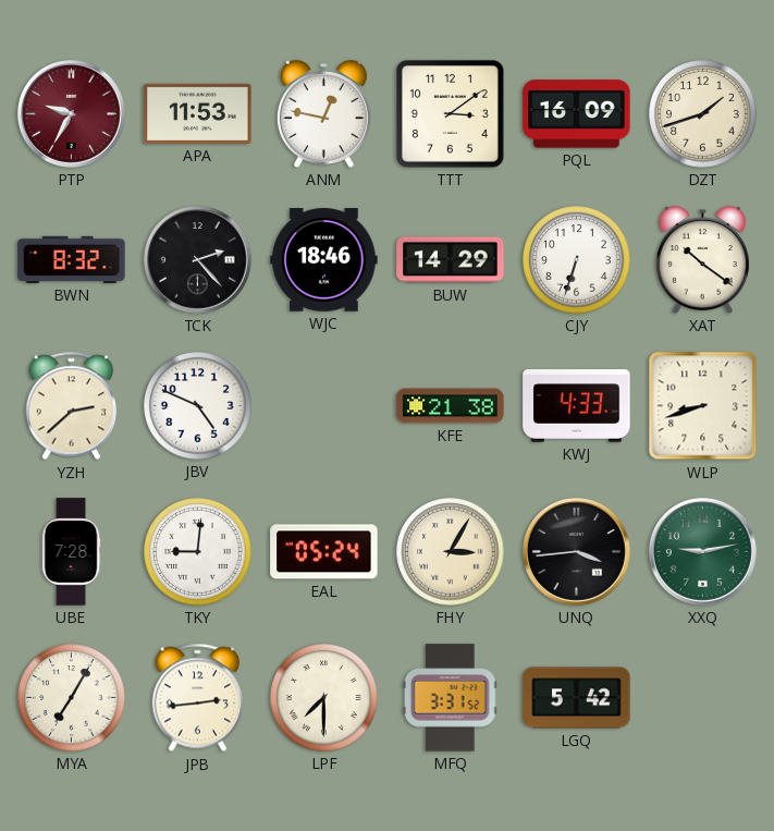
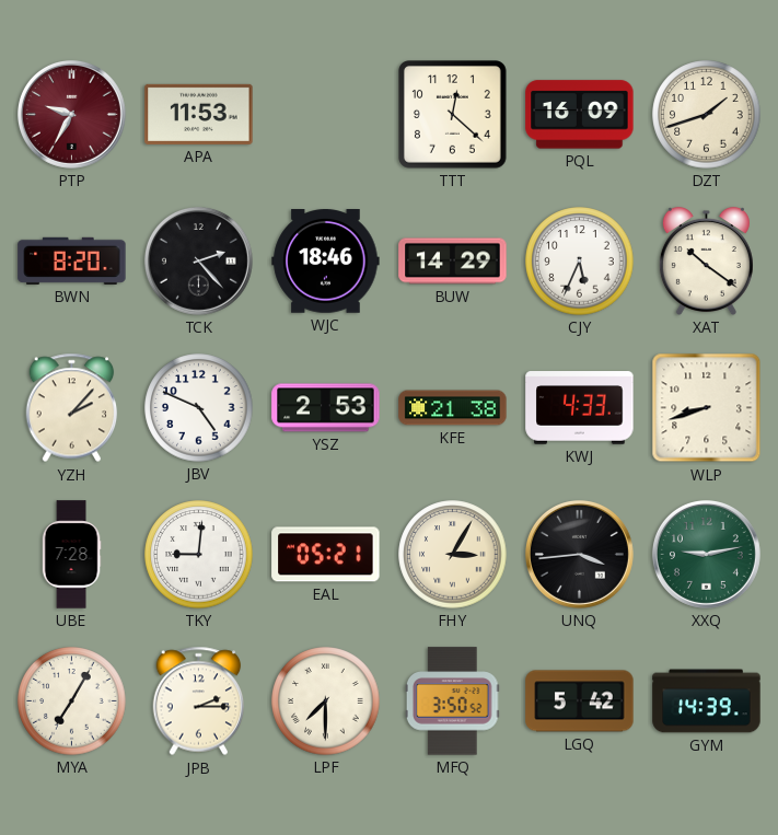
ANM: 12:47 -> none
TTT: 3:09 -> 12:22
BWN: 8:32 -> 8:20
CJY: 6:33 -> 5:34
YZH: 2:38 -> 2:07
YSZ: none -> 2:53
EAL: 05:24 -> 05:21
JPB: 2:44 -> 2:15
MFQ: 3:31 -> 3:50
GYM: none -> 14:39
